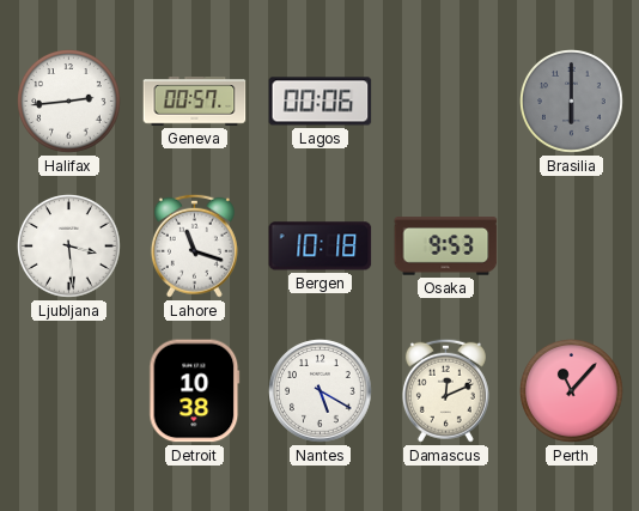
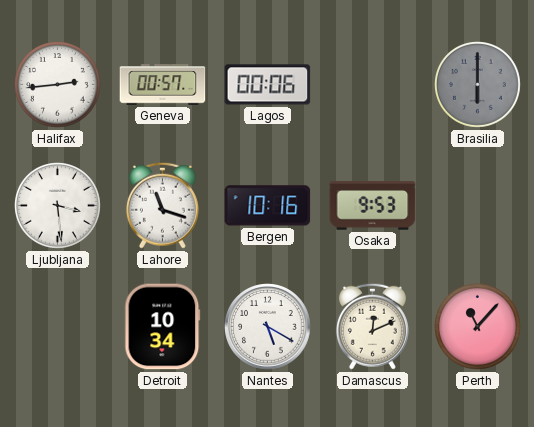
Bergen: 10:18 -> 10:16
Detroit: 10:38 -> 10:34
